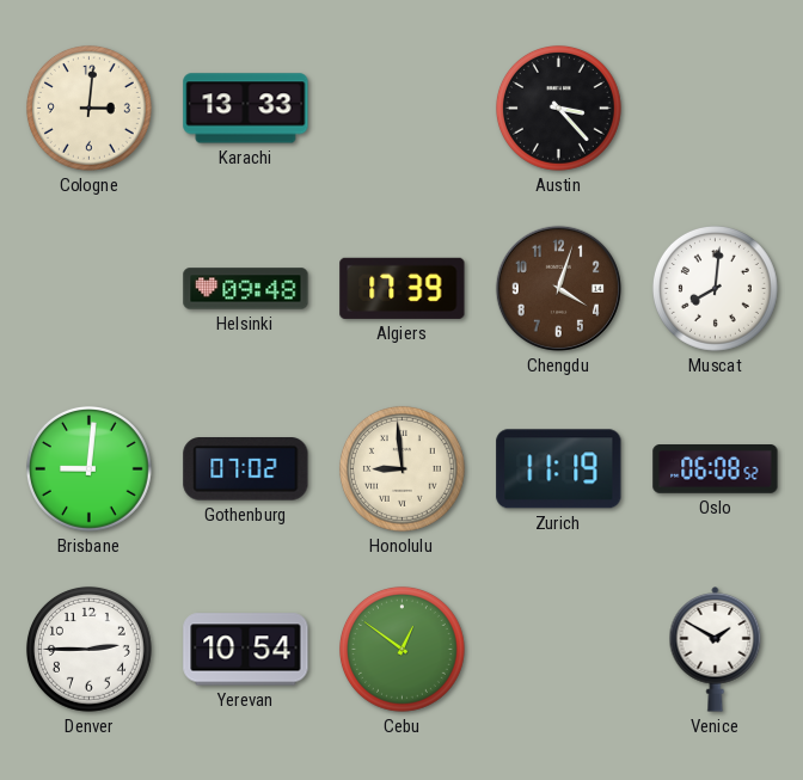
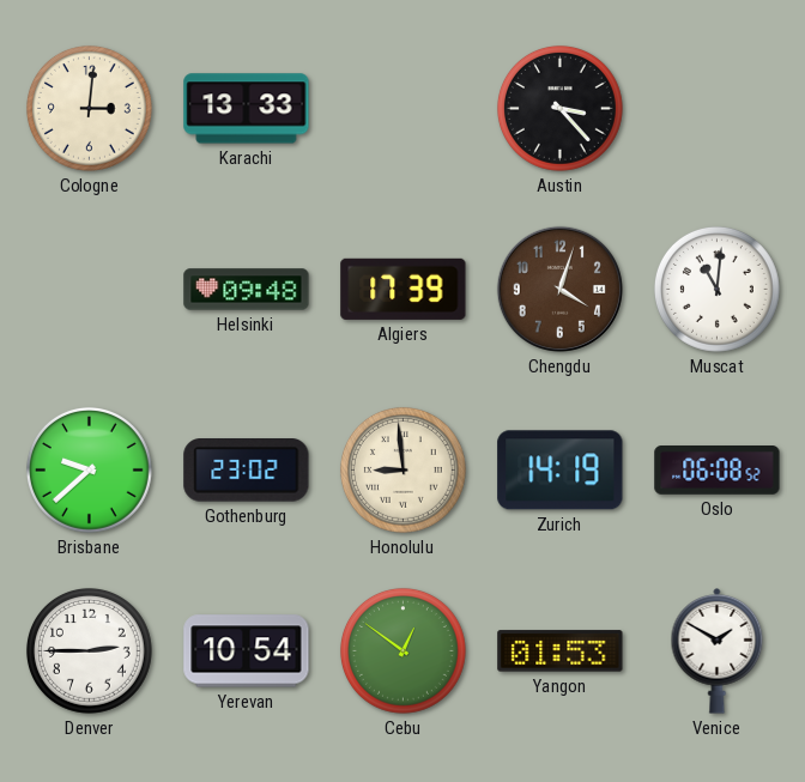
Muscat: 8:01 -> 11:01
Brisbane: 9:01 -> 9:38
Gothenburg: 07:02 -> 23:02
Zurich: 11:19 -> 14:19
Yangon: none -> 01:53
